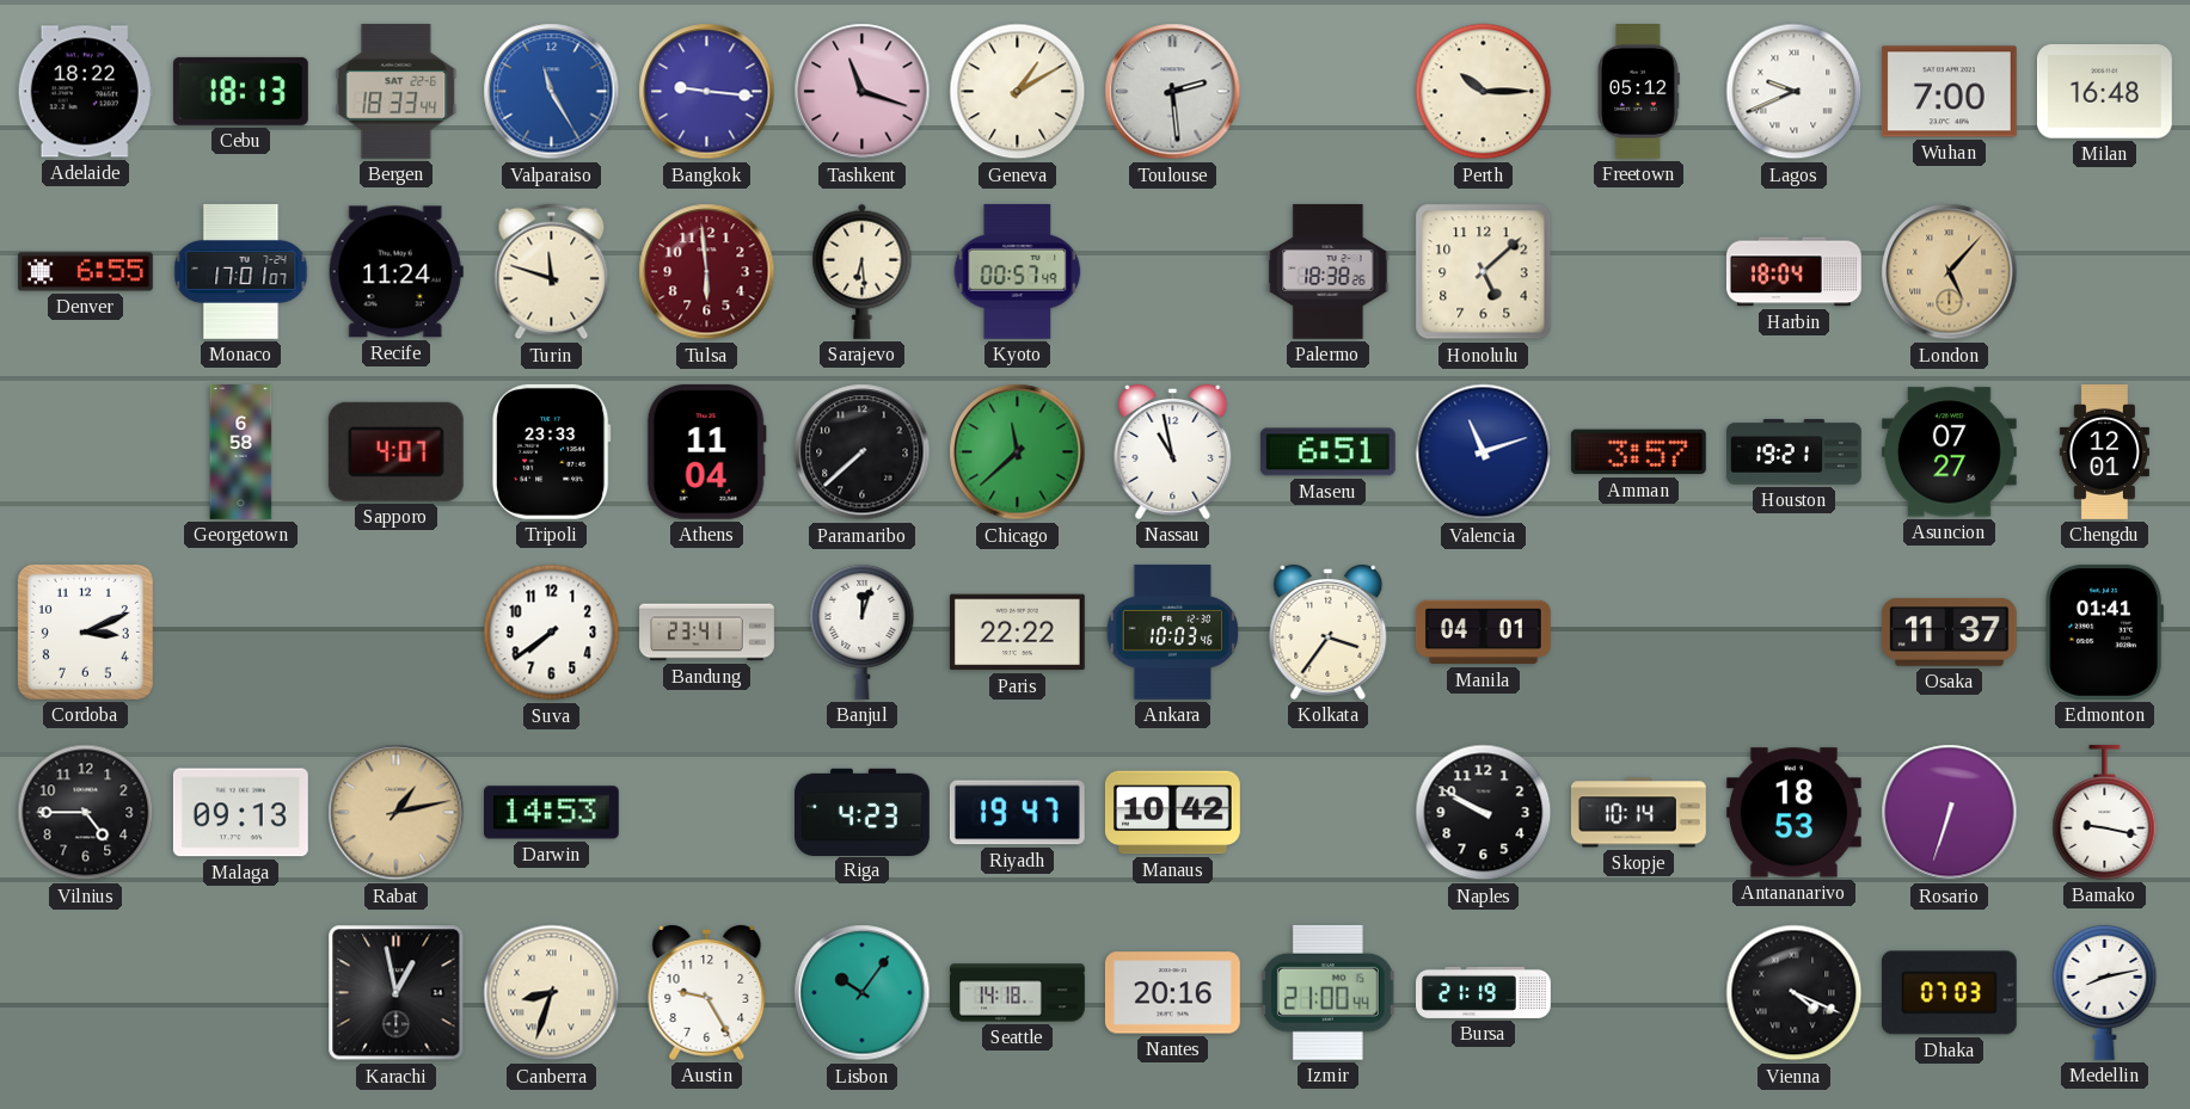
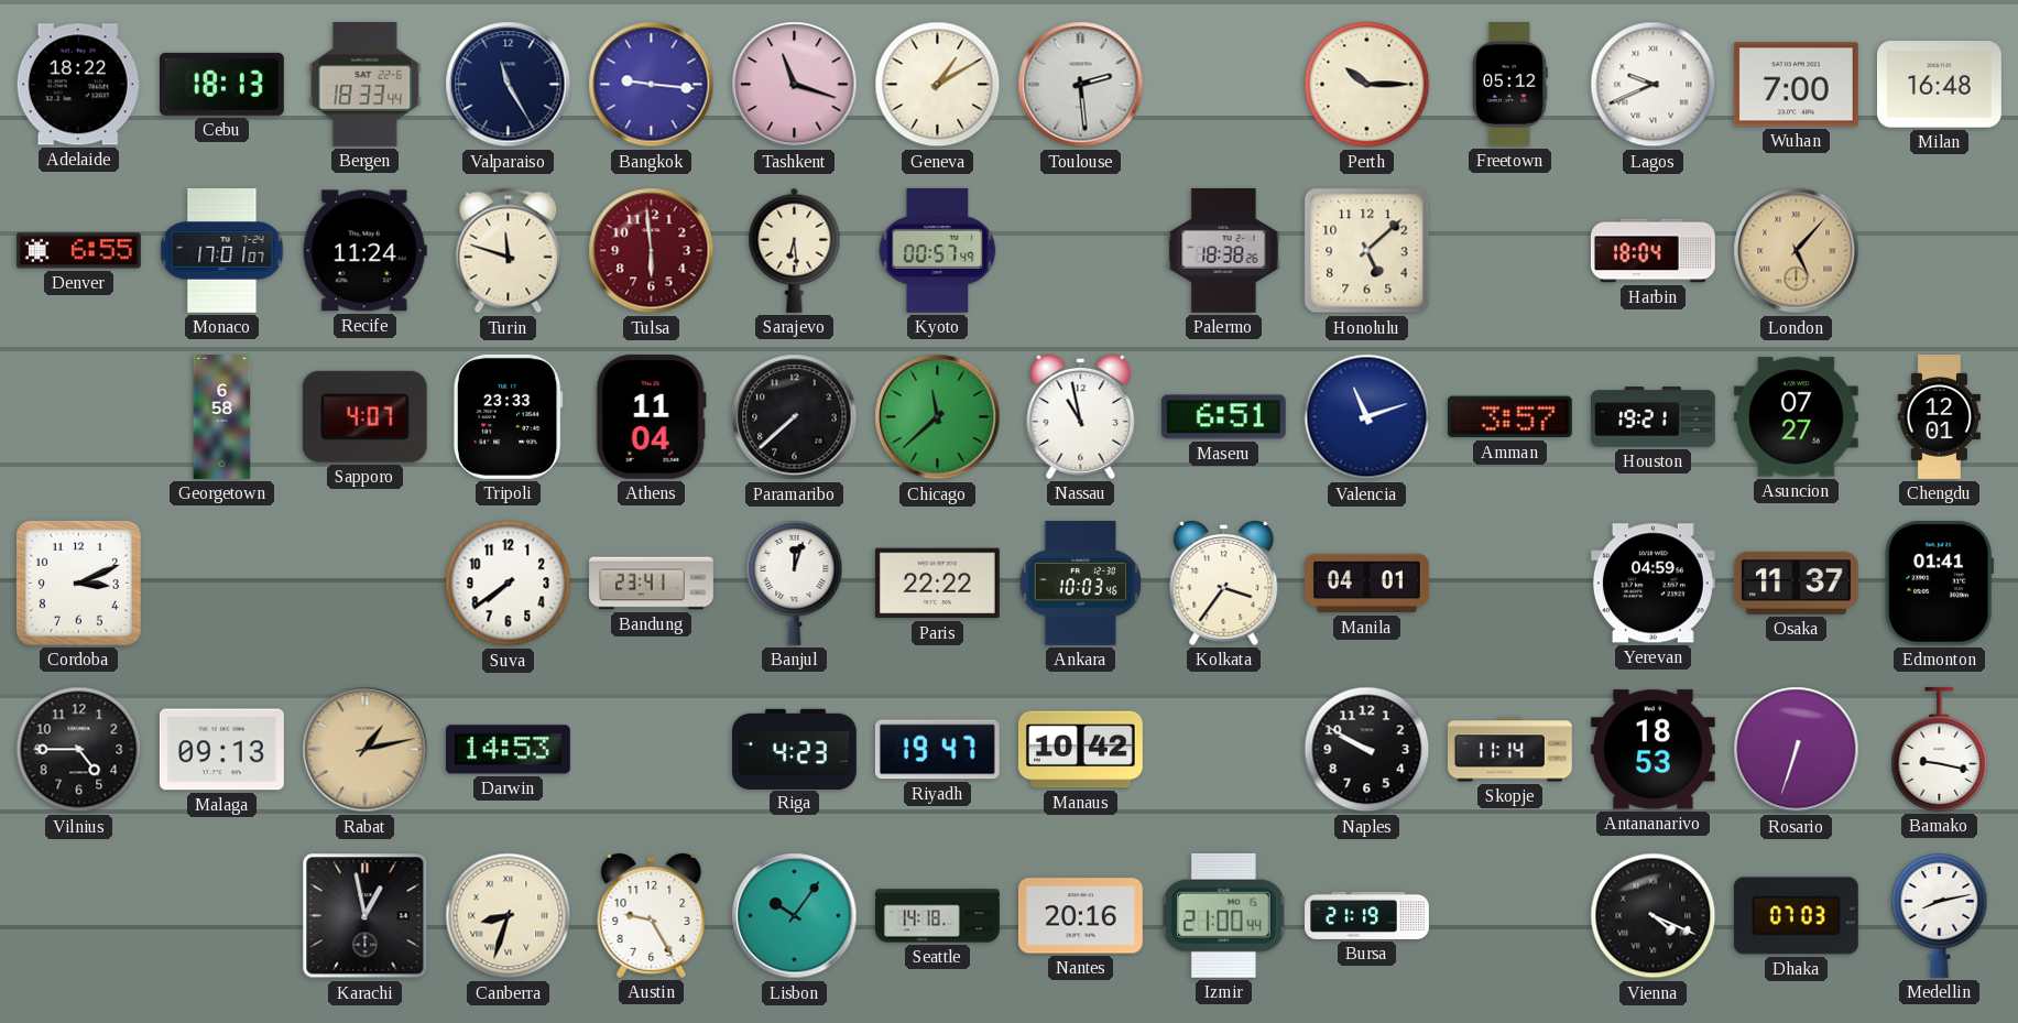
Valparaiso dial: blue -> navy
Yerevan: none -> 04:59
Skopje: 10:14 -> 11:14
